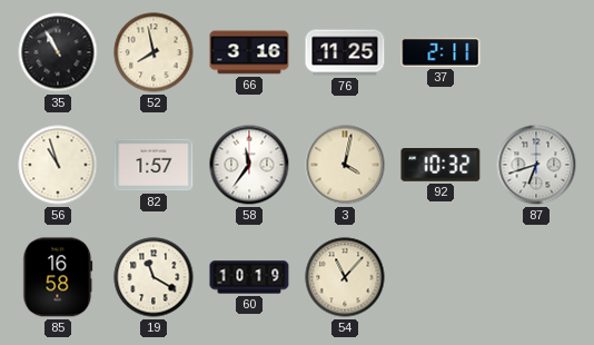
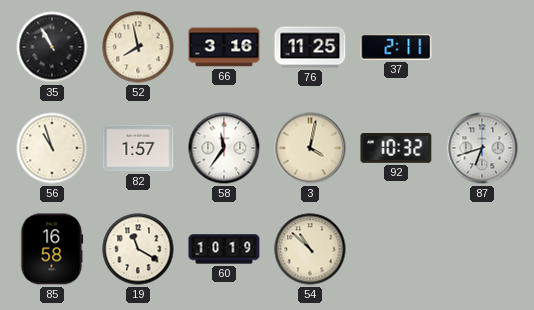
54: 11:07 -> 10:52
